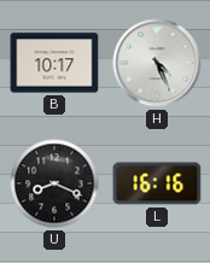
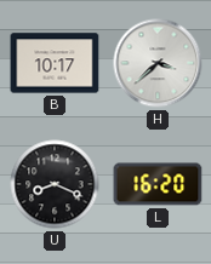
H: 4:26 -> 3:38
L: 16:16 -> 16:20
